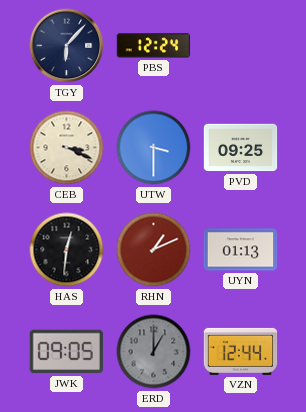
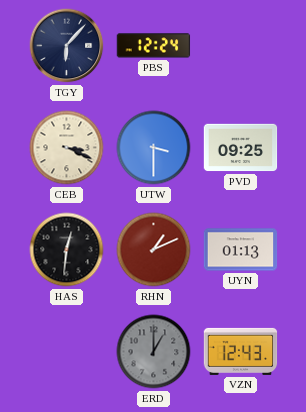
JWK: 09:05 -> none
VZN: 12:44 -> 12:43
